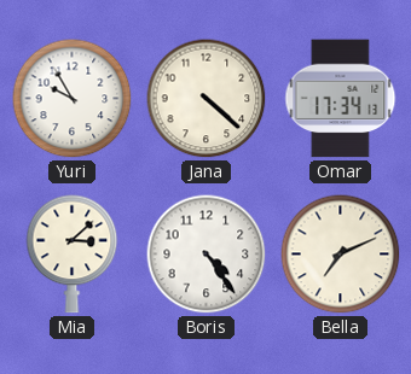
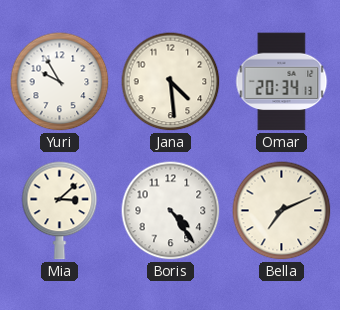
Jana: 4:22 -> 4:29
Omar: 17:34 -> 20:34
